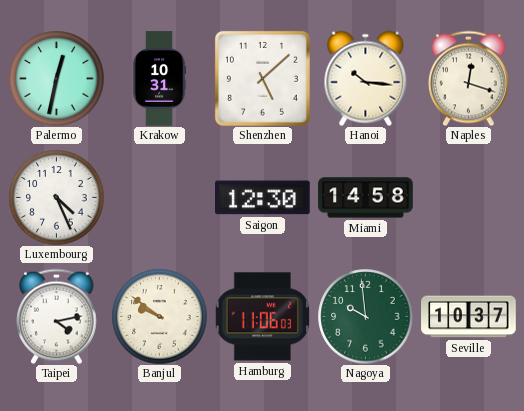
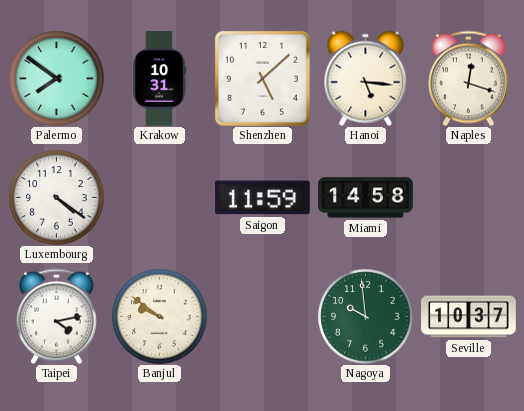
Palermo: 12:32 -> 7:51
Hanoi: 10:16 -> 5:16
Luxembourg: 4:26 -> 4:21
Saigon: 12:30 -> 11:59
Hamburg: 11:06 -> none
